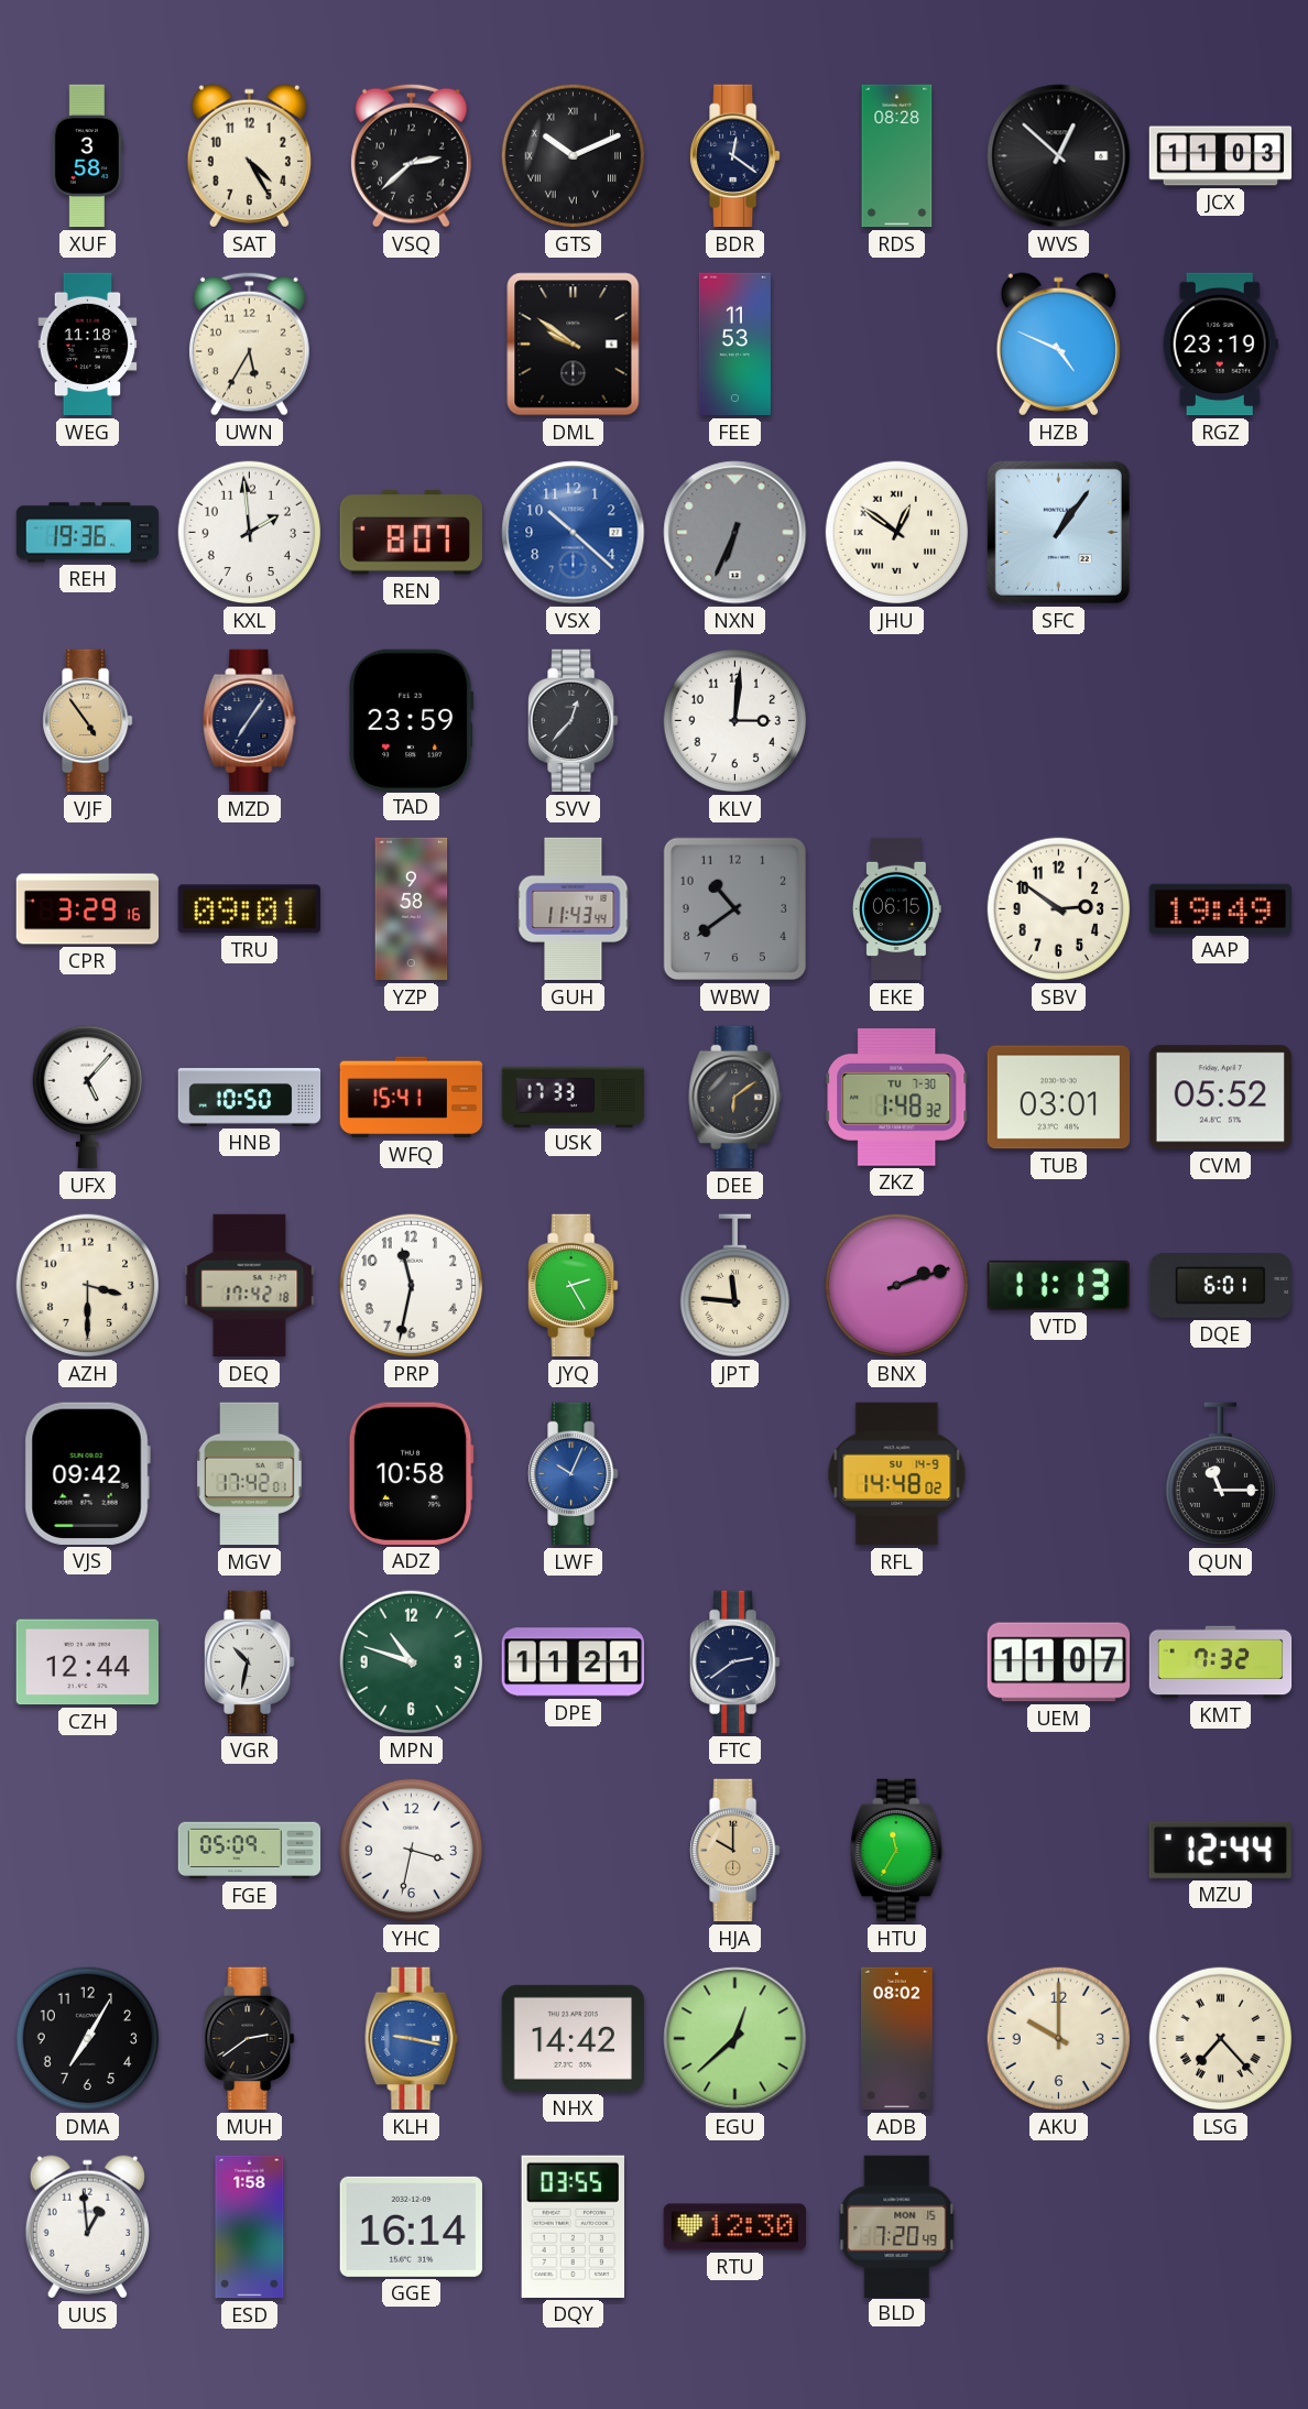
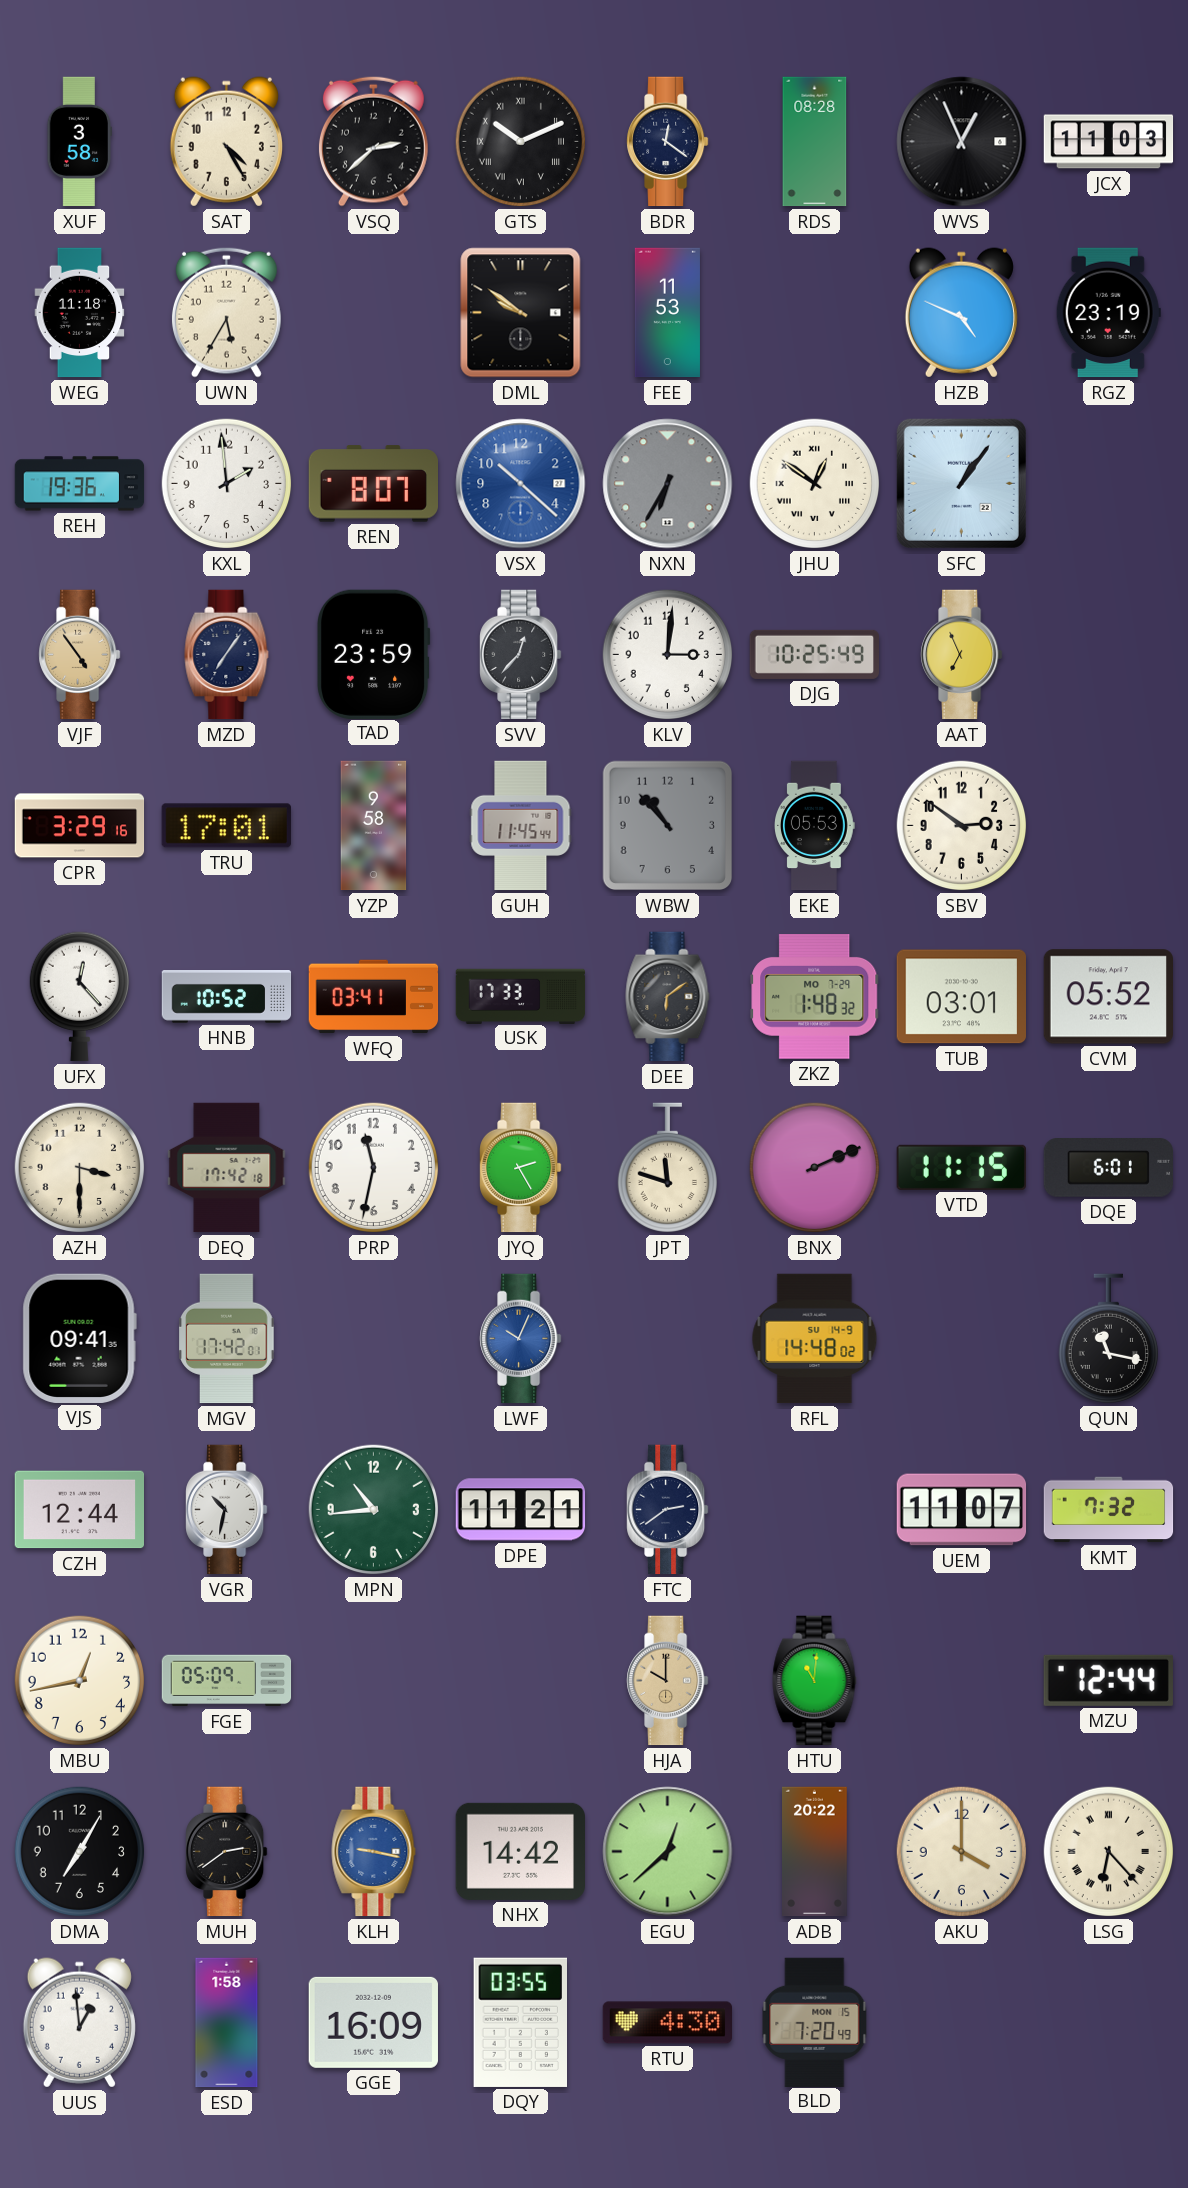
WVS: 12:52 -> 12:56
NXN: 6:34 -> 6:35
DJG: none -> 10:25
AAT: none -> 6:56
TRU: 09:01 -> 17:01
GUH: 11:43 -> 11:45
WBW: 10:39 -> 10:53
EKE: 06:15 -> 05:53
AAP: 19:49 -> none
UFX: 5:07 -> 12:23
HNB: 10:50 -> 10:52
WFQ: 15:41 -> 03:41
ZKZ date: TU 7-30 -> MO 7-29
JPT: 11:46 -> 11:48
BNX: 2:12 -> 2:11
VTD: 11:13 -> 11:15
VJS: 09:42 -> 09:41
ADZ: 10:58 -> none
QUN: 11:15 -> 11:17
MPN: 10:48 -> 10:44
MBU: none -> 12:43
YHC: 3:32 -> none
HTU: 11:35 -> 11:01
ADB: 08:02 -> 20:22
AKU: 10:00 -> 4:00
LSG: 7:23 -> 6:23
GGE: 16:14 -> 16:09
RTU: 12:30 -> 4:30
